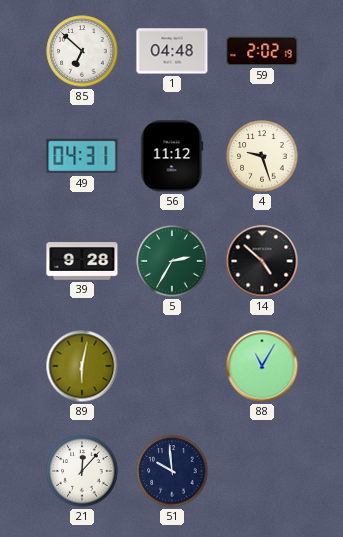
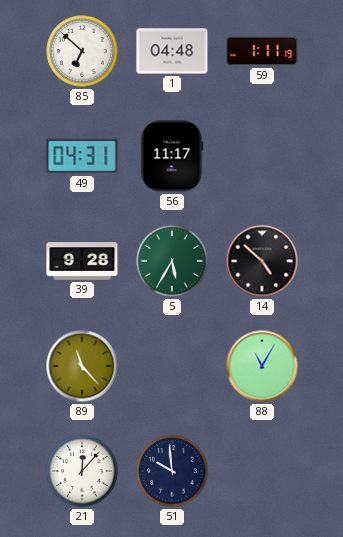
59: 2:02 -> 1:11
56: 11:12 -> 11:17
4: 9:27 -> none
5: 2:35 -> 5:35
89: 6:02 -> 11:23
